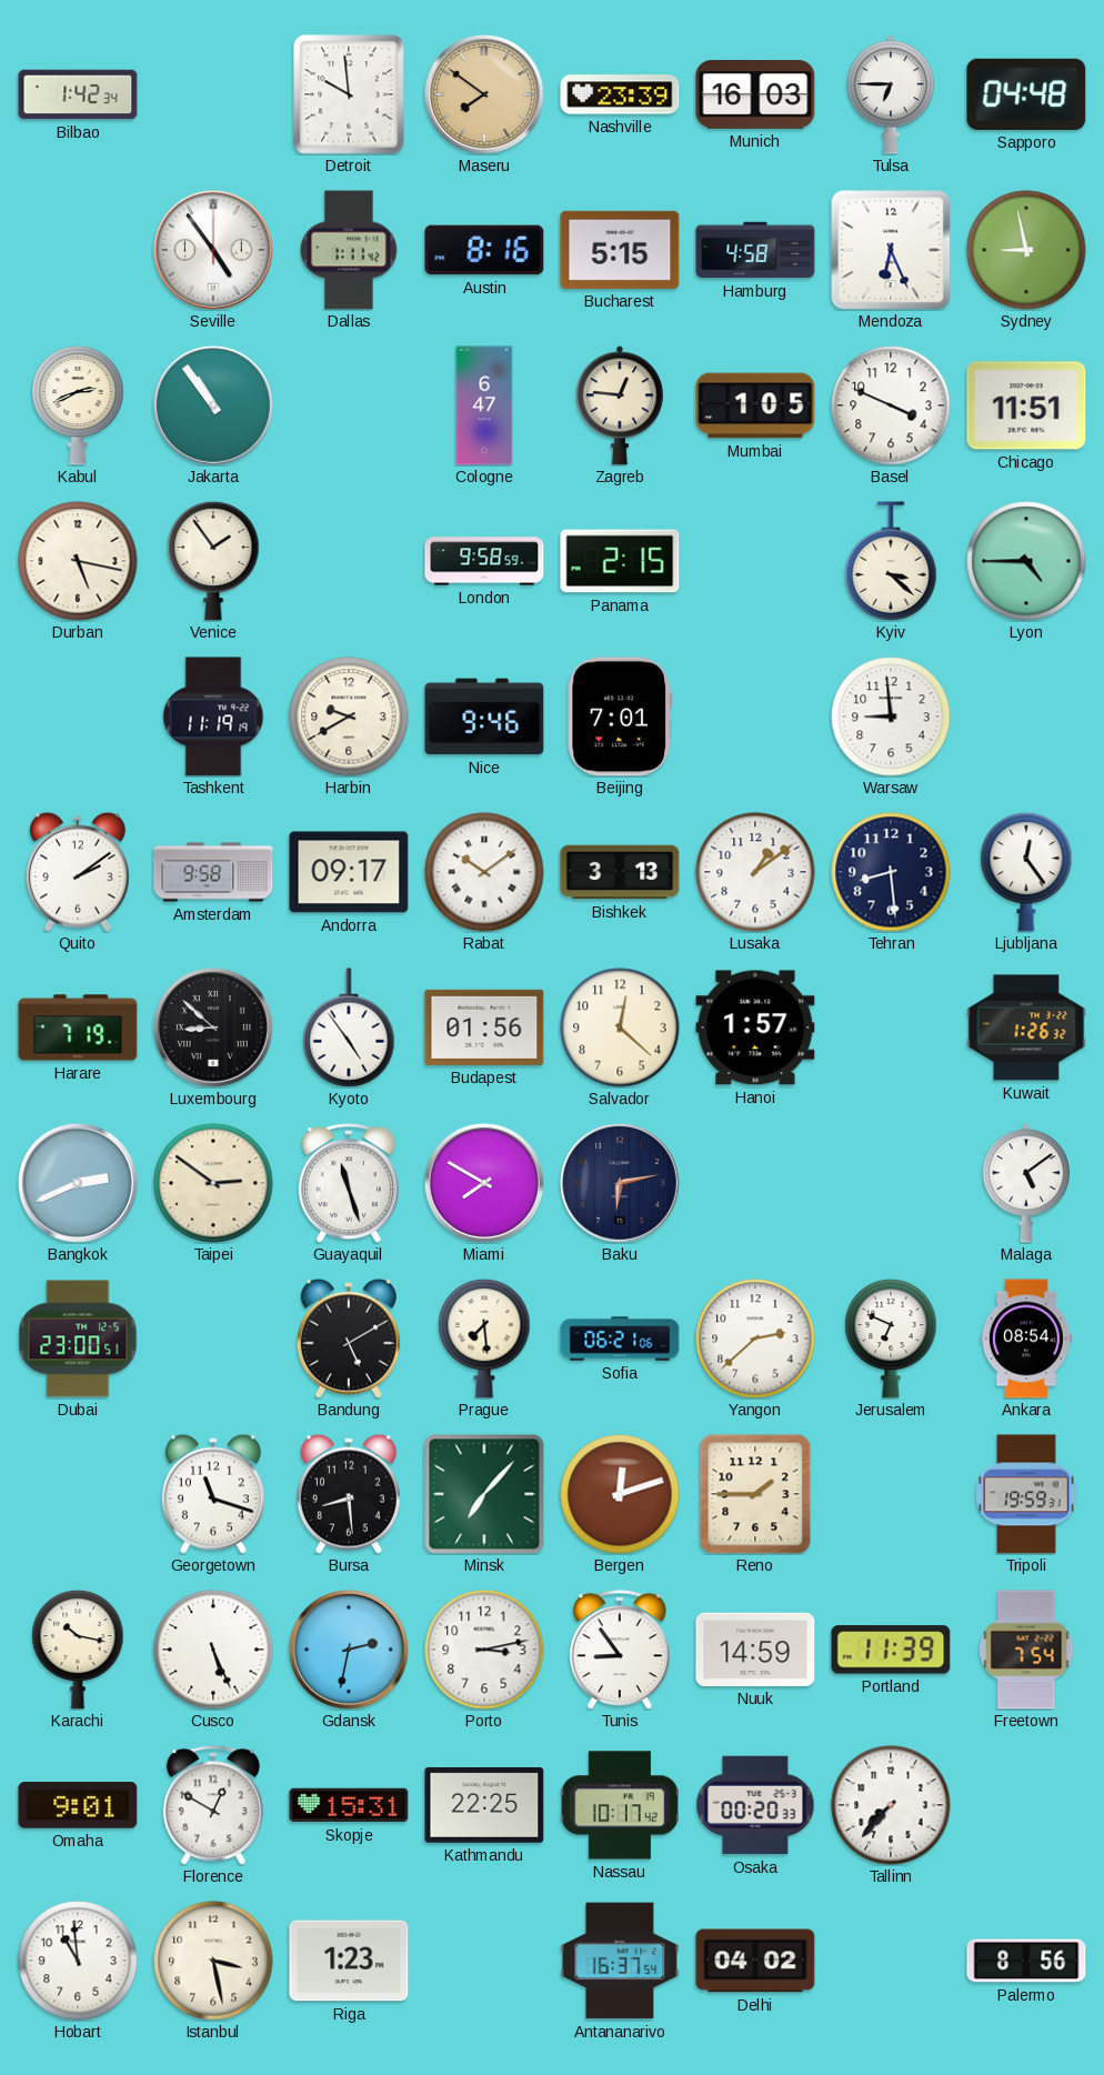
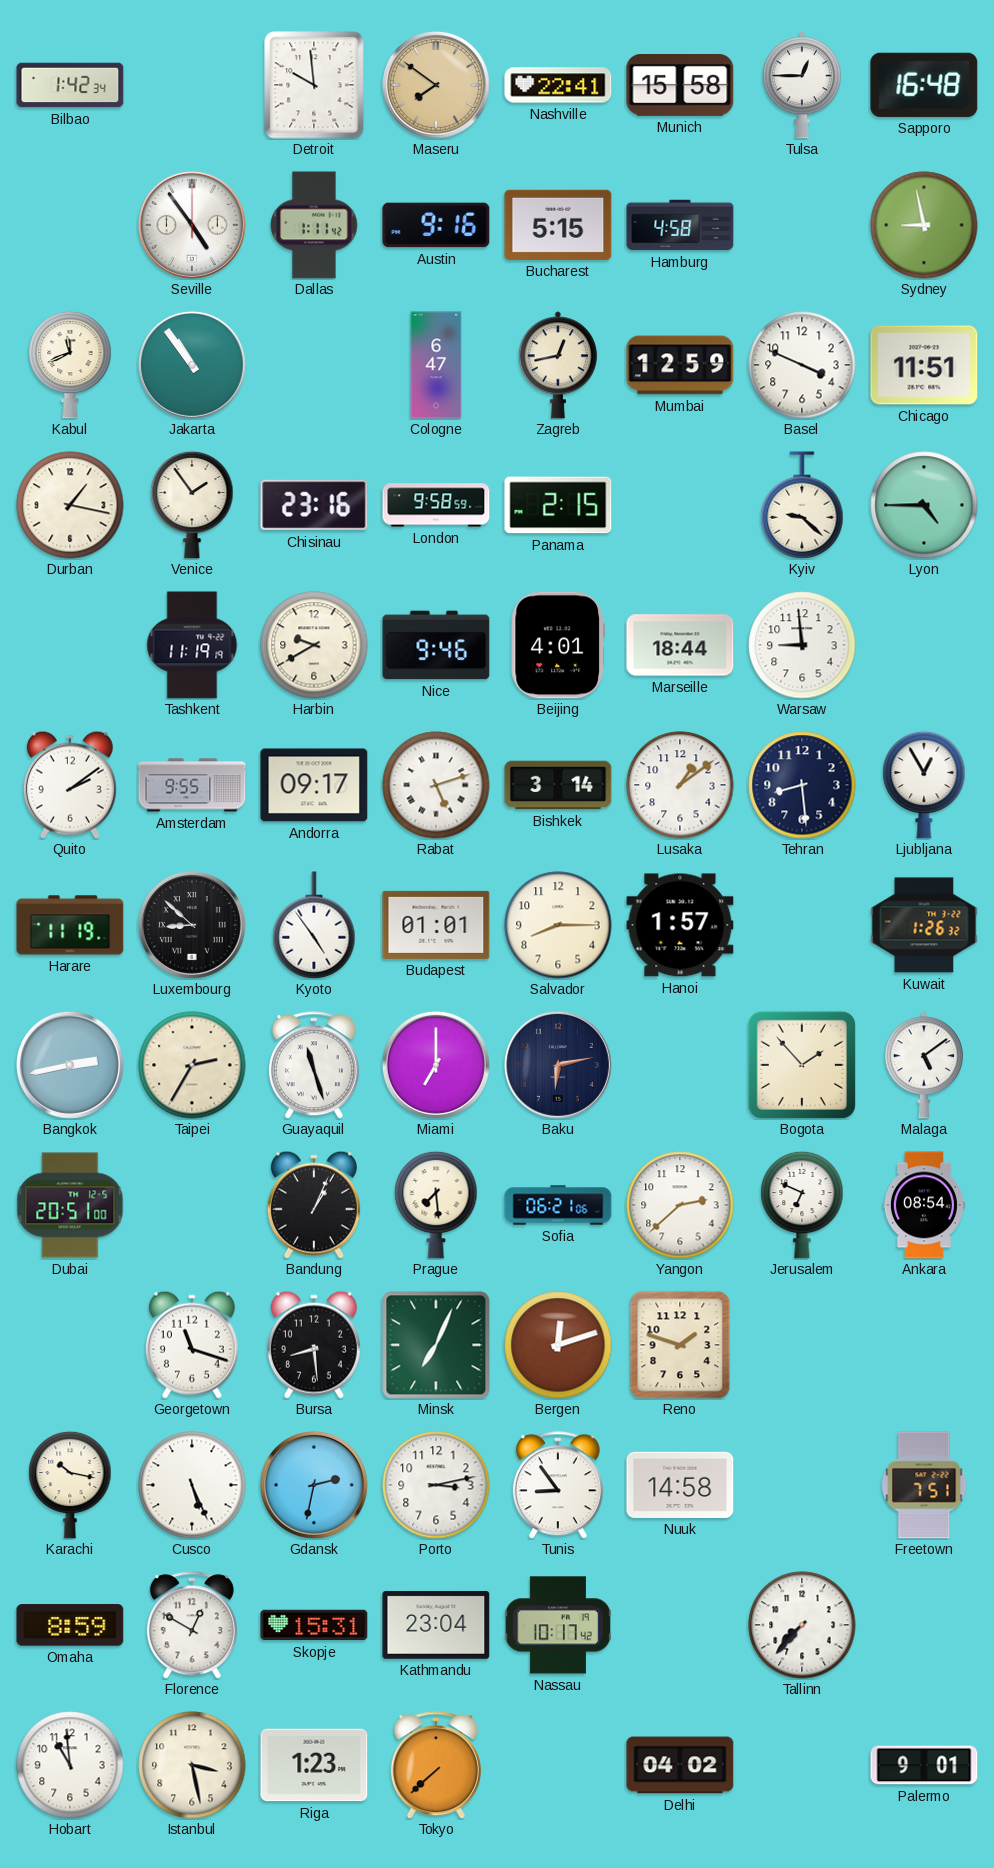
Nashville: 23:39 -> 22:41
Munich: 16:03 -> 15:58
Tulsa: 6:45 -> 12:45
Sapporo: 04:48 -> 16:48
Austin: 8:16 -> 9:16
Mendoza: 6:26 -> none
Kabul: 2:41 -> 11:41
Zagreb: 12:46 -> 12:43
Mumbai: 1:05 -> 12:59
Durban: 5:17 -> 1:17
Chisinau: none -> 23:16
Kyiv: 3:22 -> 9:22
Beijing: 7:01 -> 4:01
Marseille: none -> 18:44
Amsterdam: 9:58 -> 9:55
Rabat: 10:09 -> 5:12
Bishkek: 3:13 -> 3:14
Ljubljana: 12:24 -> 12:55
Harare: 7:19 -> 11:19
Budapest: 01:56 -> 01:01
Salvador: 12:22 -> 8:15
Bangkok: 2:41 -> 2:43
Taipei: 2:51 -> 2:35
Miami: 7:50 -> 7:00
Bogota: none -> 1:53
Dubai: 23:00 -> 20:51
Bandung: 5:10 -> 1:04
Minsk: 7:07 -> 7:04
Reno: 1:45 -> 1:48
Tripoli: 19:59 -> none
Nuuk: 14:59 -> 14:58
Portland: 11:39 -> none
Freetown: 7:54 -> 7:51
Omaha: 9:01 -> 8:59
Kathmandu: 22:25 -> 23:04
Osaka: 00:20 -> none
Tokyo: none -> 7:38
Antananarivo: 16:37 -> none
Palermo: 8:56 -> 9:01
